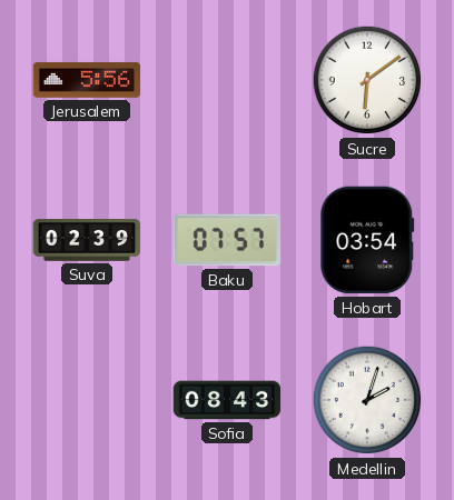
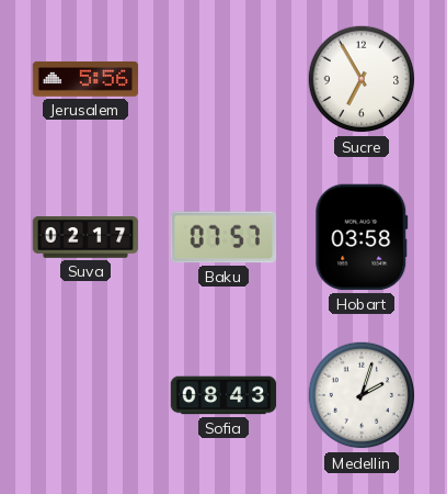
Sucre: 6:09 -> 6:55
Suva: 02:39 -> 02:17
Hobart: 03:54 -> 03:58
